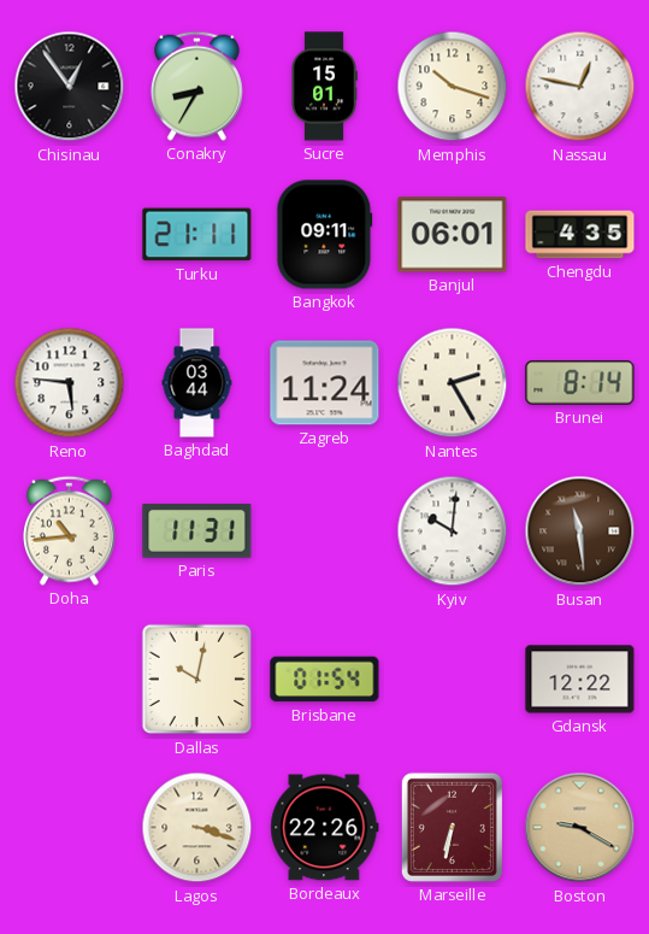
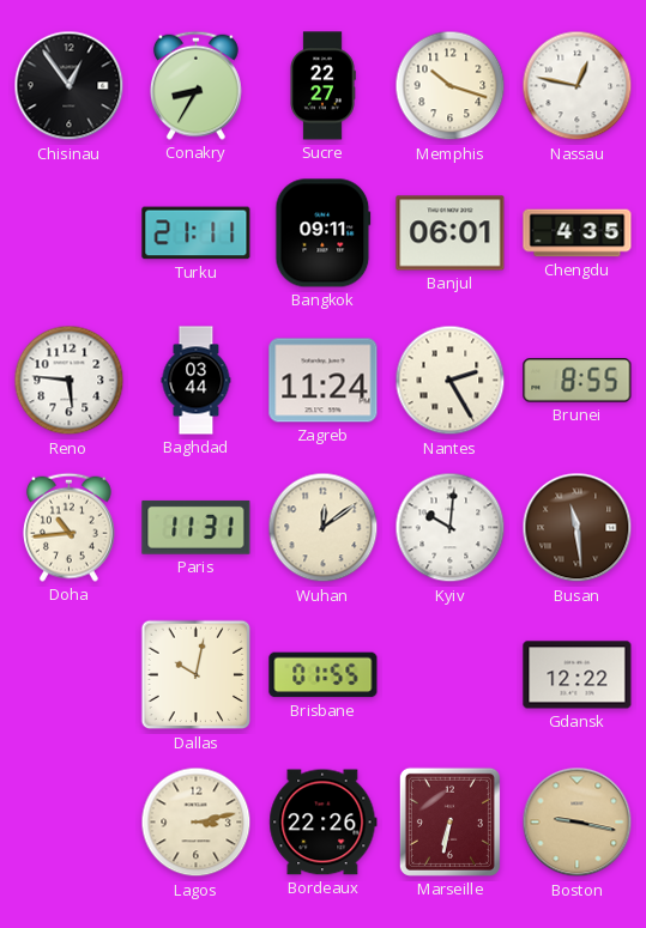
Sucre: 15:01 -> 22:27
Brunei: 8:14 -> 8:55
Wuhan: none -> 12:09
Brisbane: 01:54 -> 01:55
Lagos: 3:18 -> 3:13
Boston: 9:20 -> 9:17
